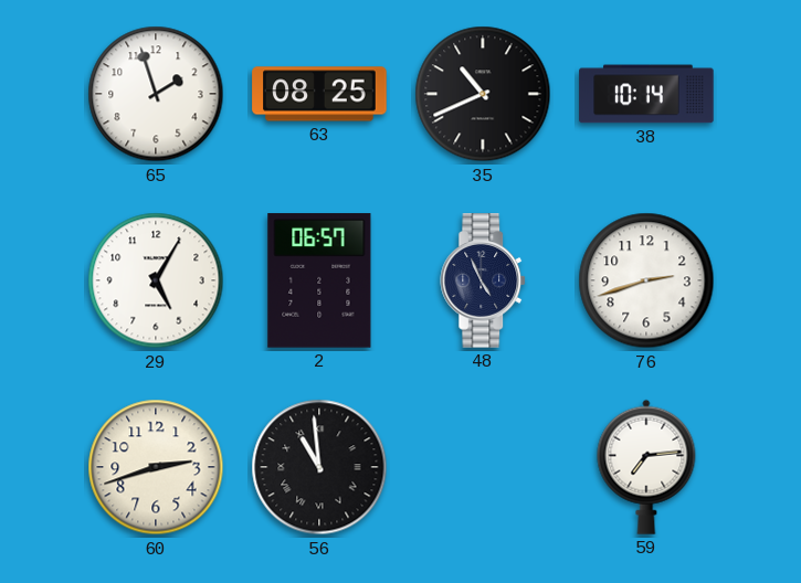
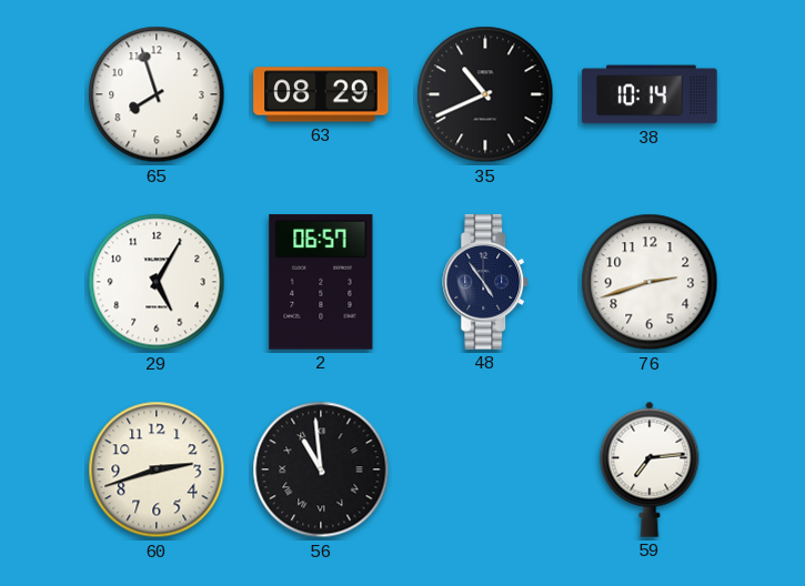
65: 1:57 -> 7:57
63: 08:25 -> 08:29
48: 4:56 -> 4:54
